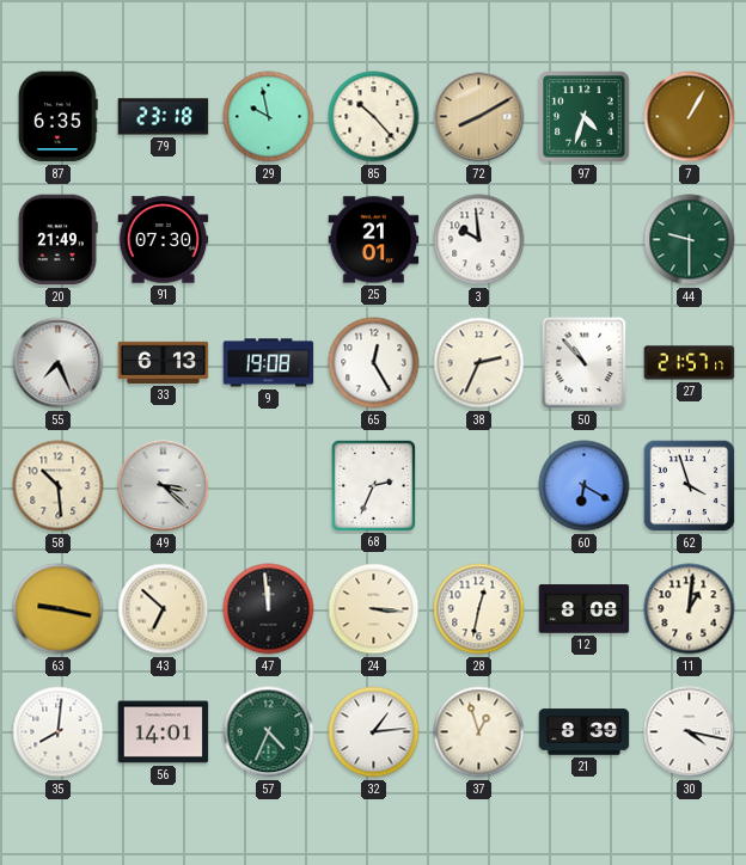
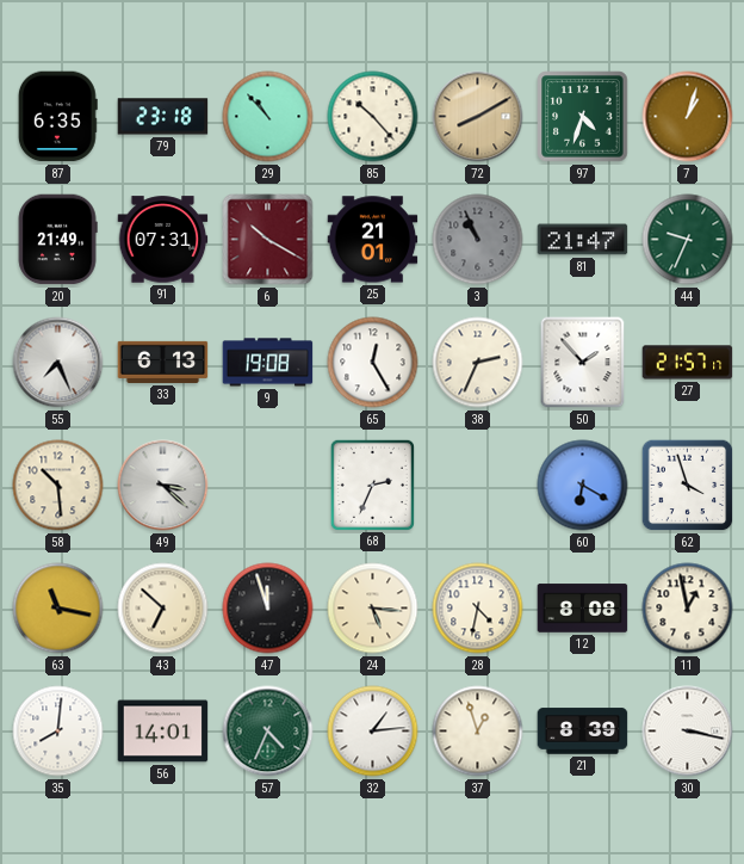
29: 9:58 -> 10:53
7: 1:05 -> 1:03
91: 07:30 -> 07:31
6: none -> 10:20
3: 9:59 -> 10:56
3 dial: white -> grey
81: none -> 21:47
44: 9:30 -> 9:34
50: 10:53 -> 1:53
63: 9:17 -> 11:17
47: 11:59 -> 11:57
24: 3:16 -> 5:16
28: 12:32 -> 4:32
11: 1:01 -> 12:58
30: 4:17 -> 3:17
